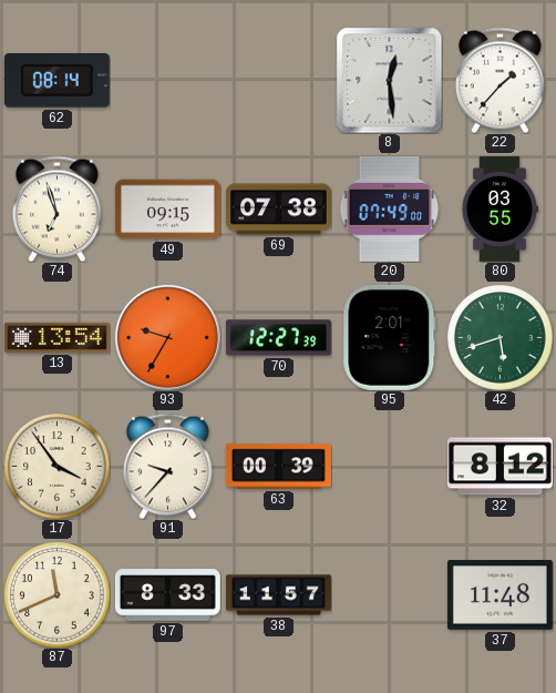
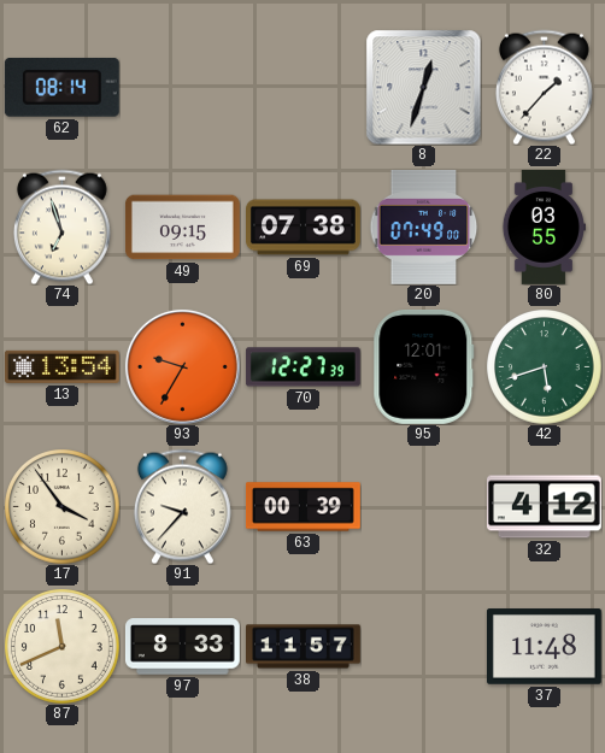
8: 12:29 -> 12:33
95: 2:01 -> 12:01
32: 8:12 -> 4:12
